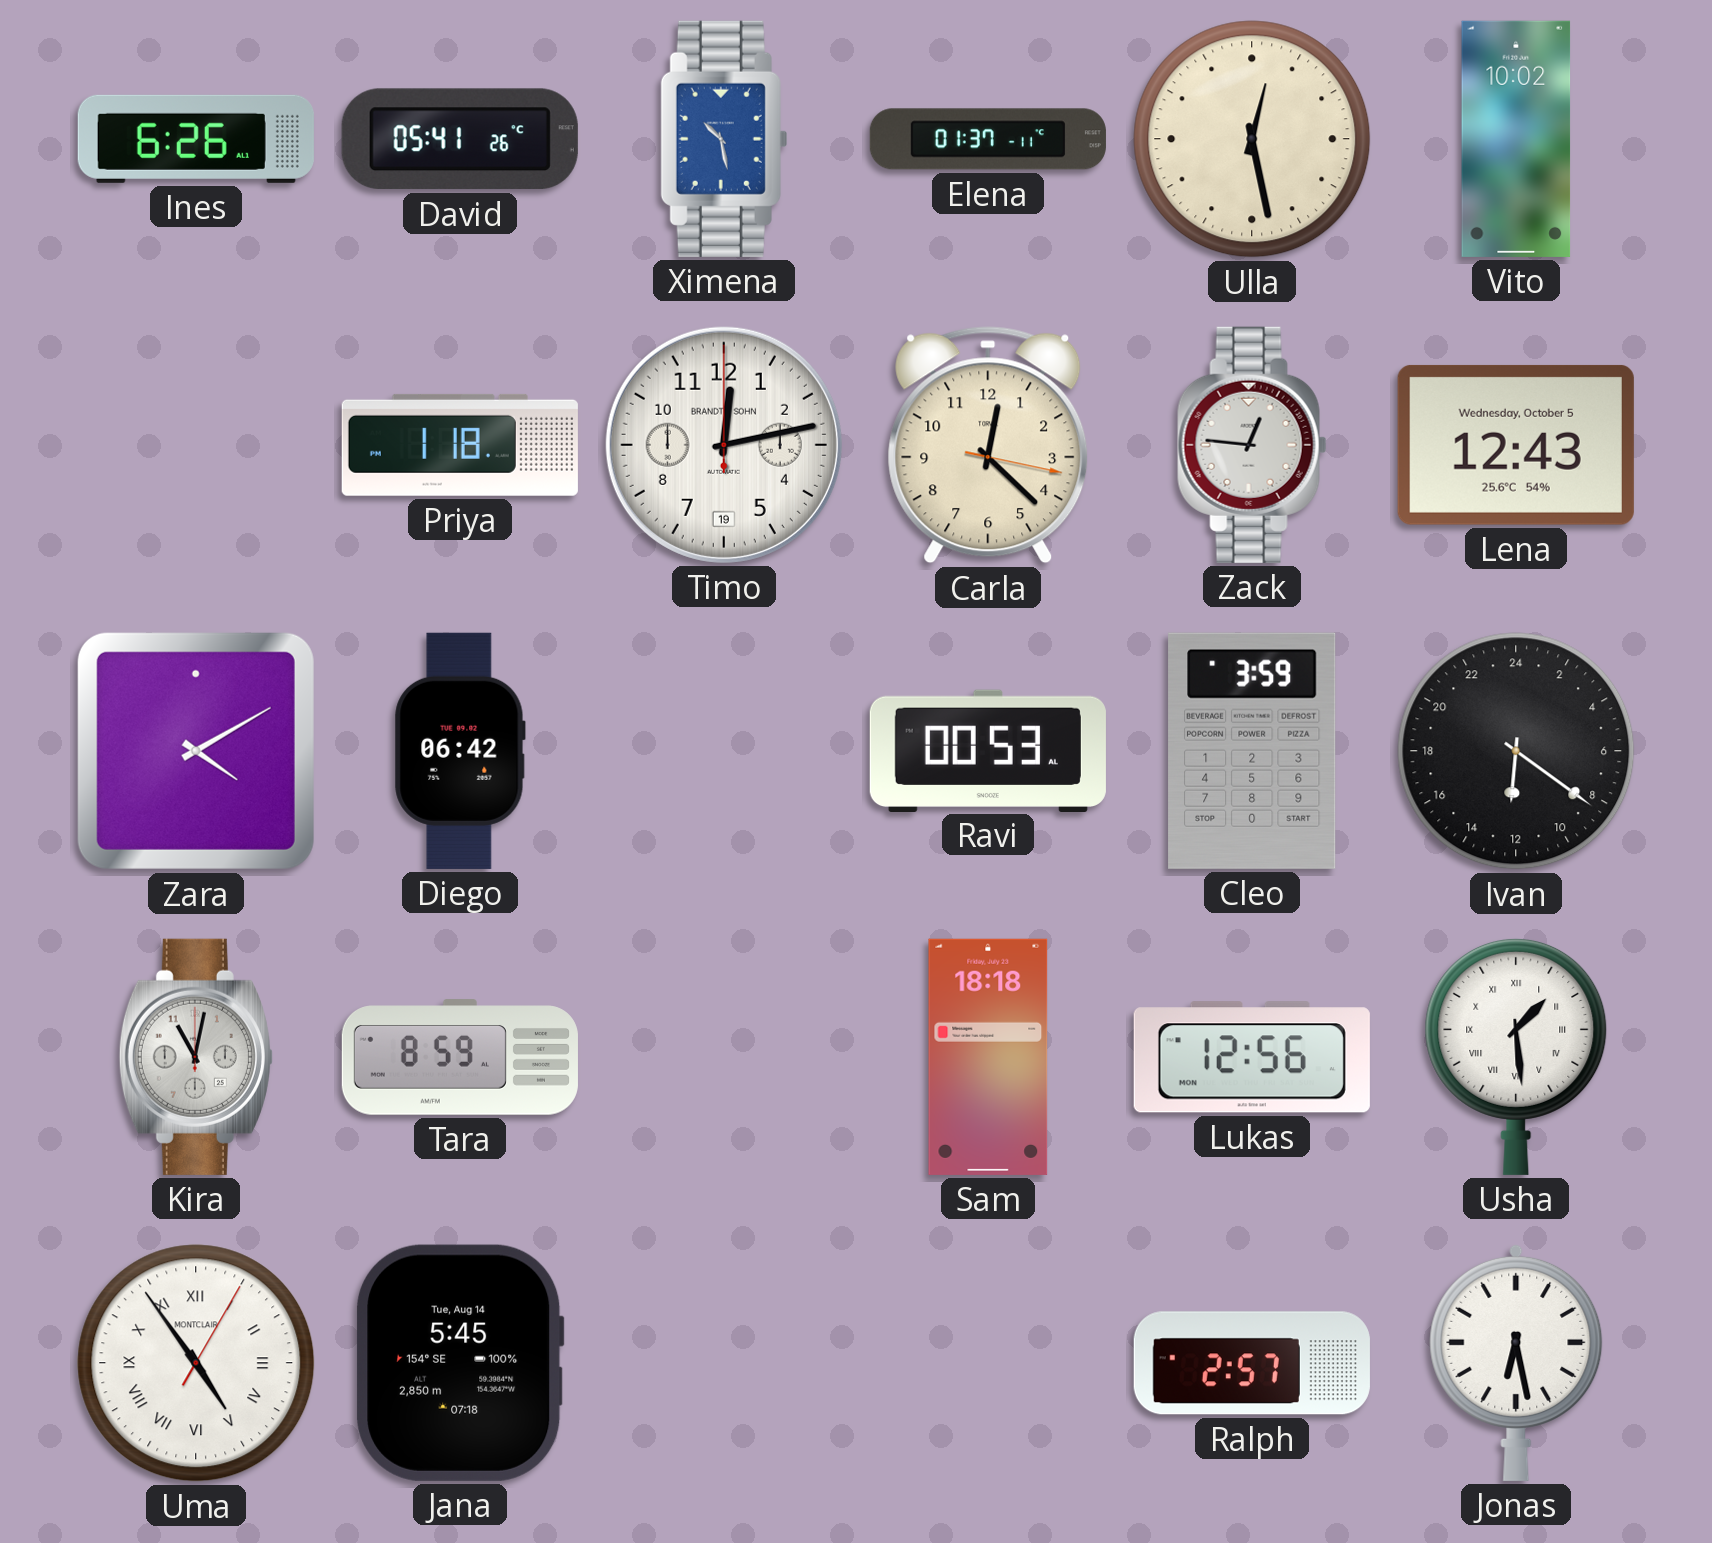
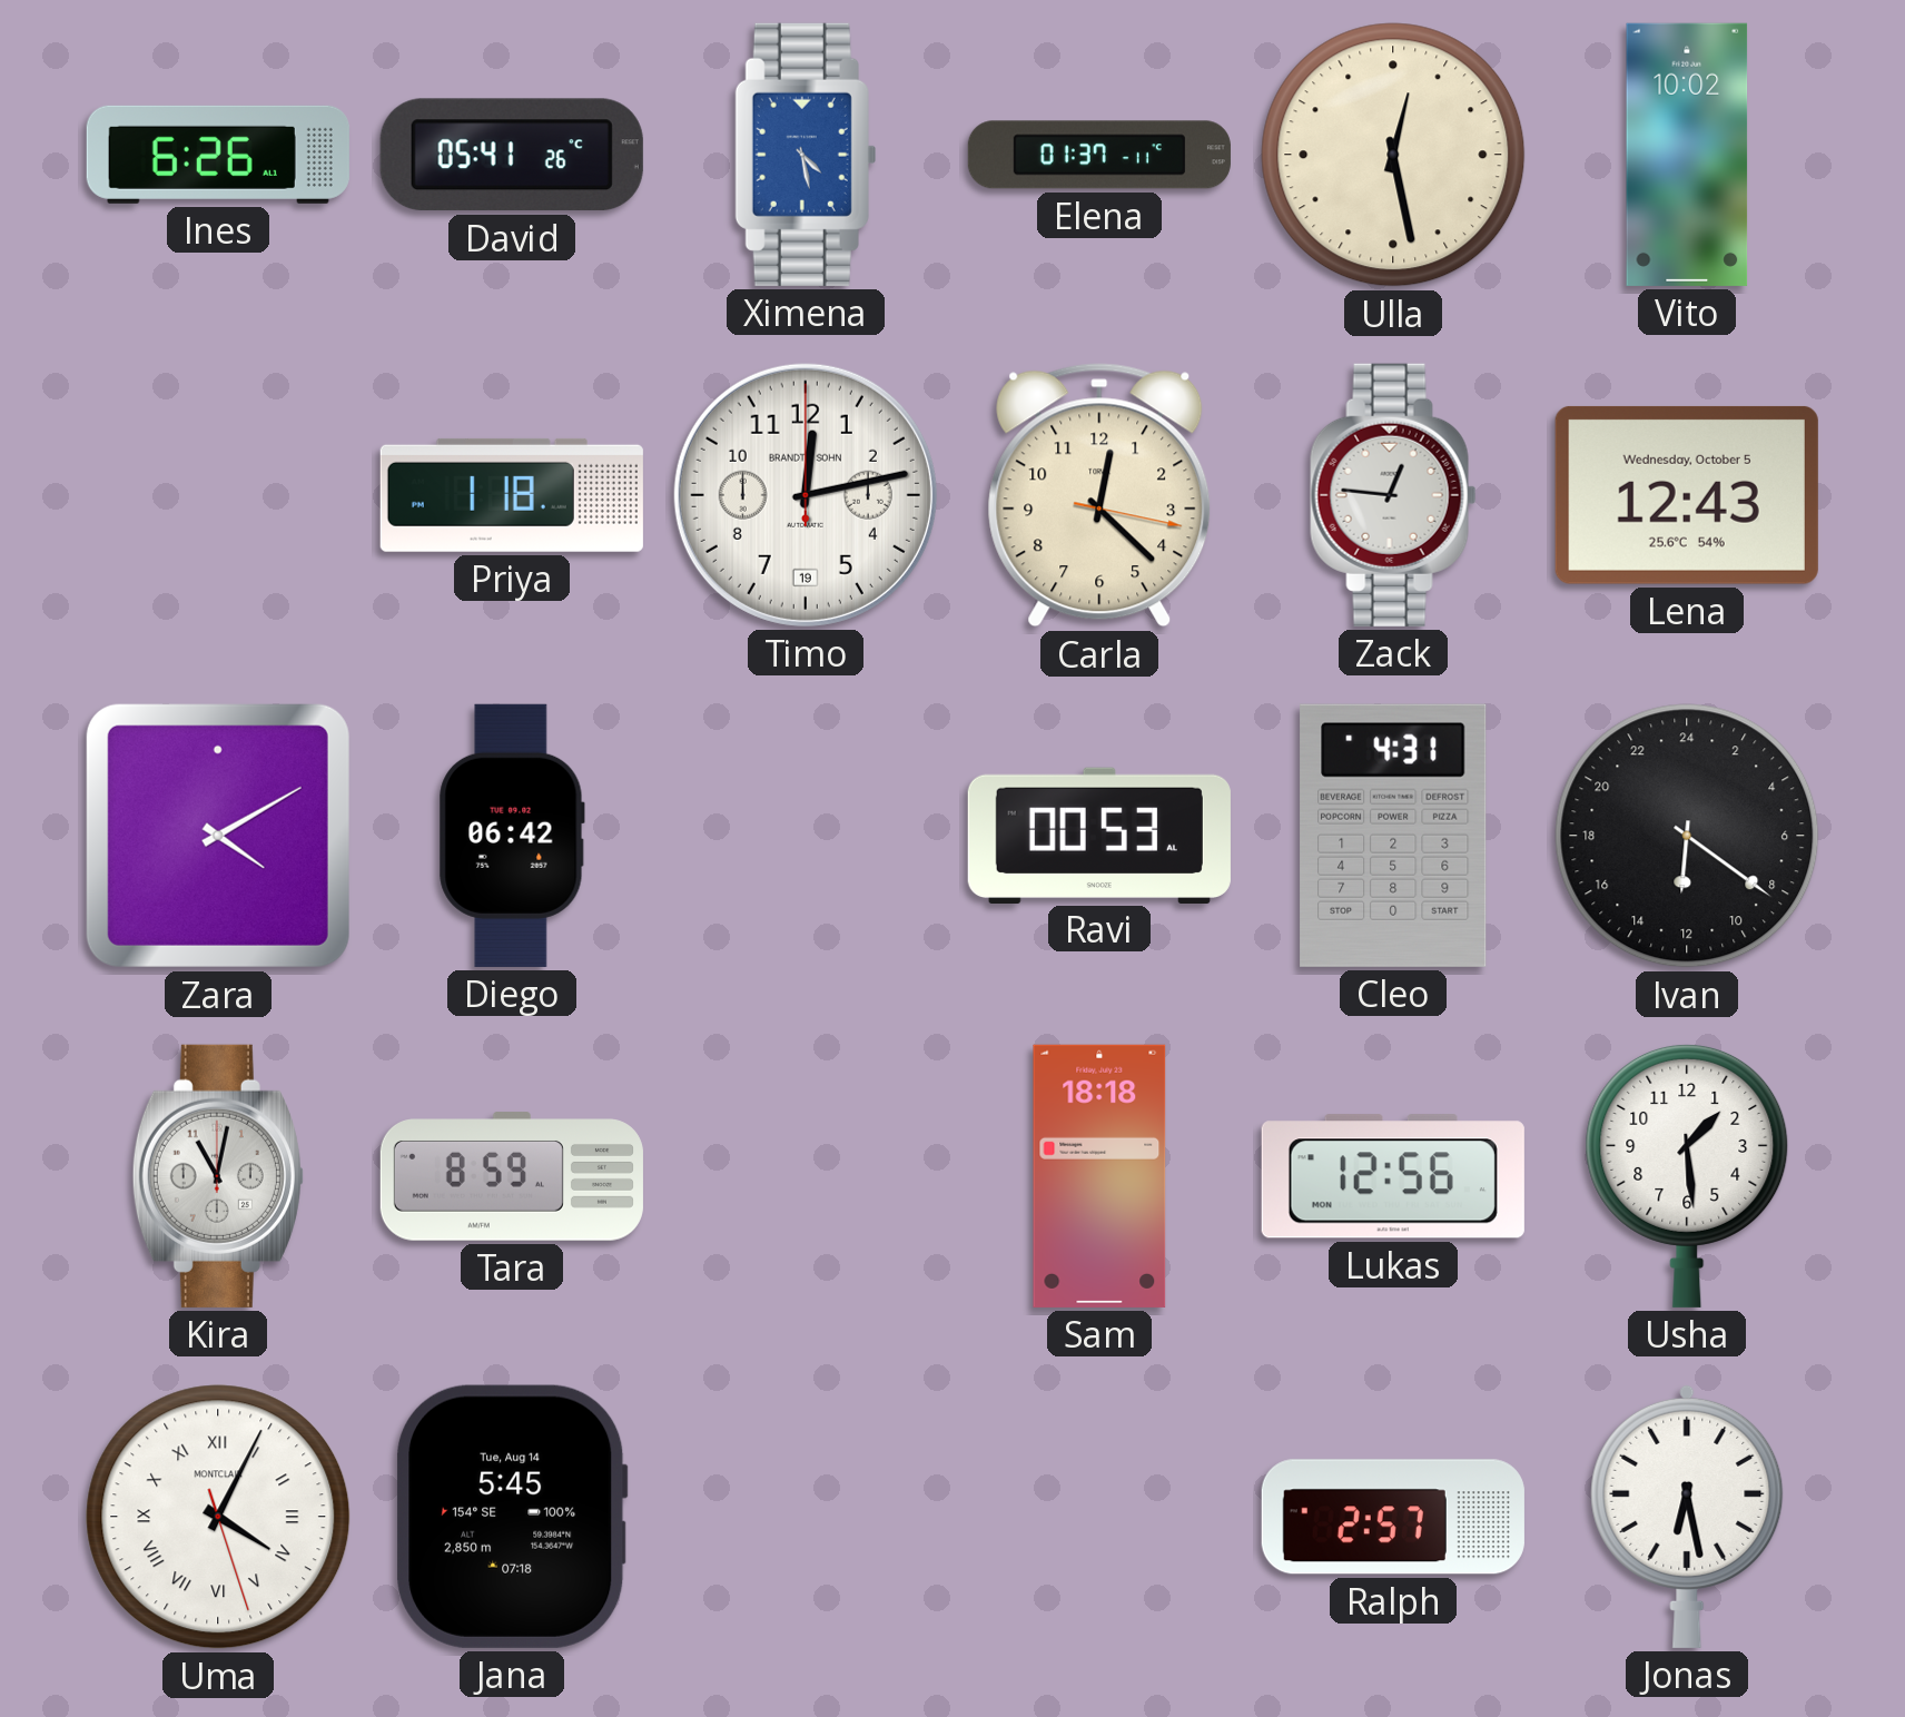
Ximena: 10:28 -> 4:28
Cleo: 3:59 -> 4:31
Usha numerals: Roman -> Arabic
Uma: 4:54 -> 4:04
